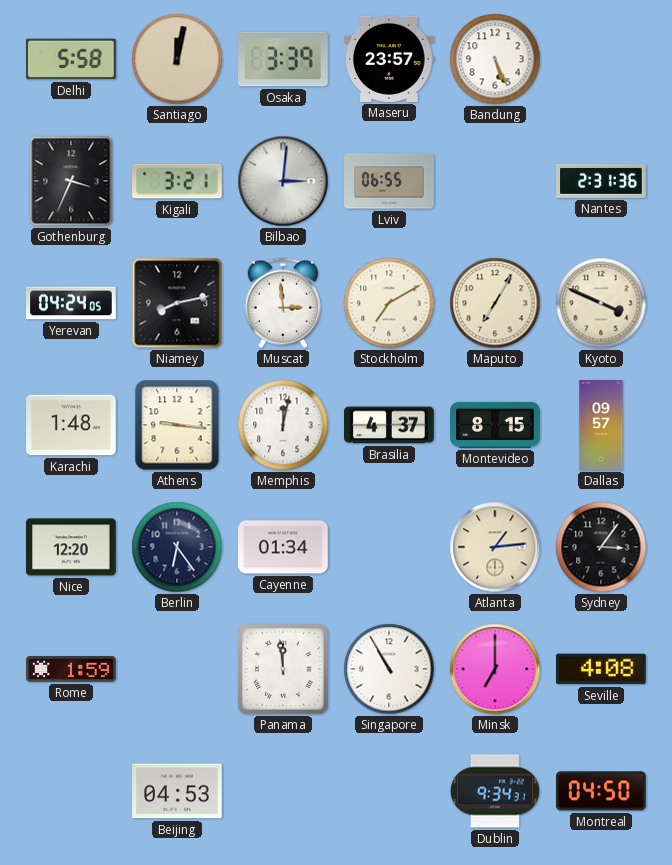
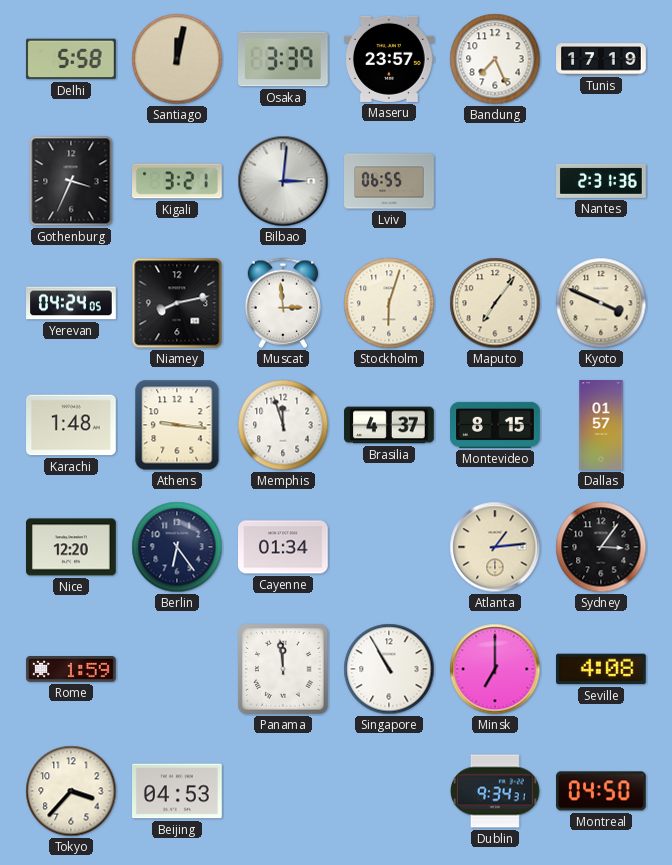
Bandung: 5:26 -> 7:26
Tunis: none -> 17:19
Stockholm: 7:10 -> 6:03
Maputo: 7:05 -> 7:06
Memphis: 12:02 -> 11:57
Dallas: 09:57 -> 01:57
Tokyo: none -> 3:37
